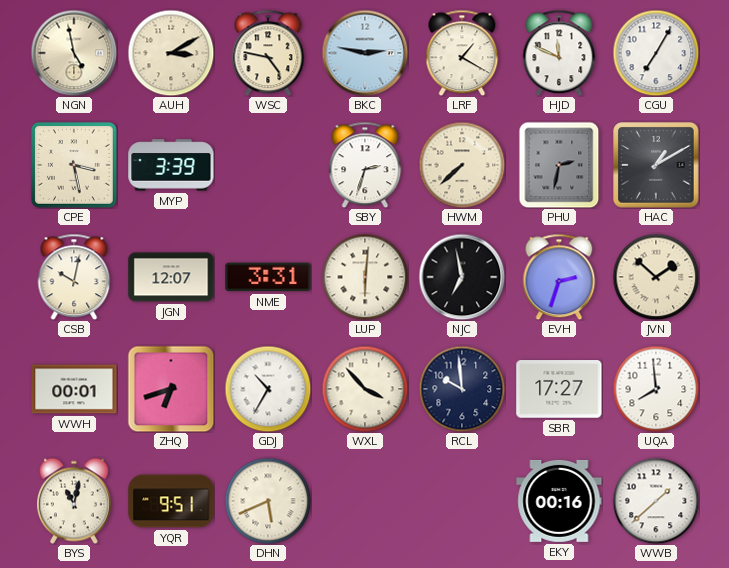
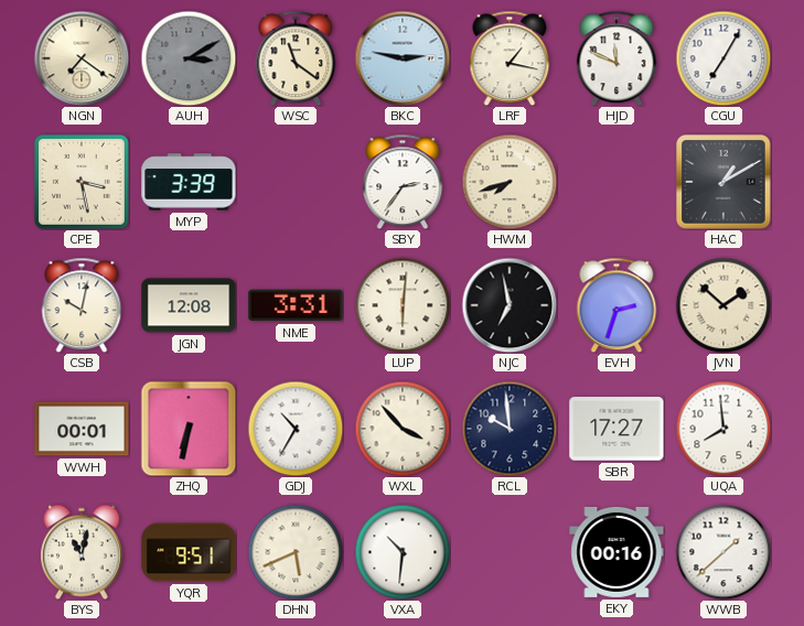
NGN: 4:58 -> 7:21
AUH dial: cream -> grey
WSC: 4:47 -> 11:21
LRF: 1:20 -> 1:17
SBY: 2:33 -> 2:36
HWM: 7:38 -> 7:42
PHU: 2:32 -> none
JGN: 12:07 -> 12:08
ZHQ: 6:42 -> 6:32
VXA: none -> 10:31
